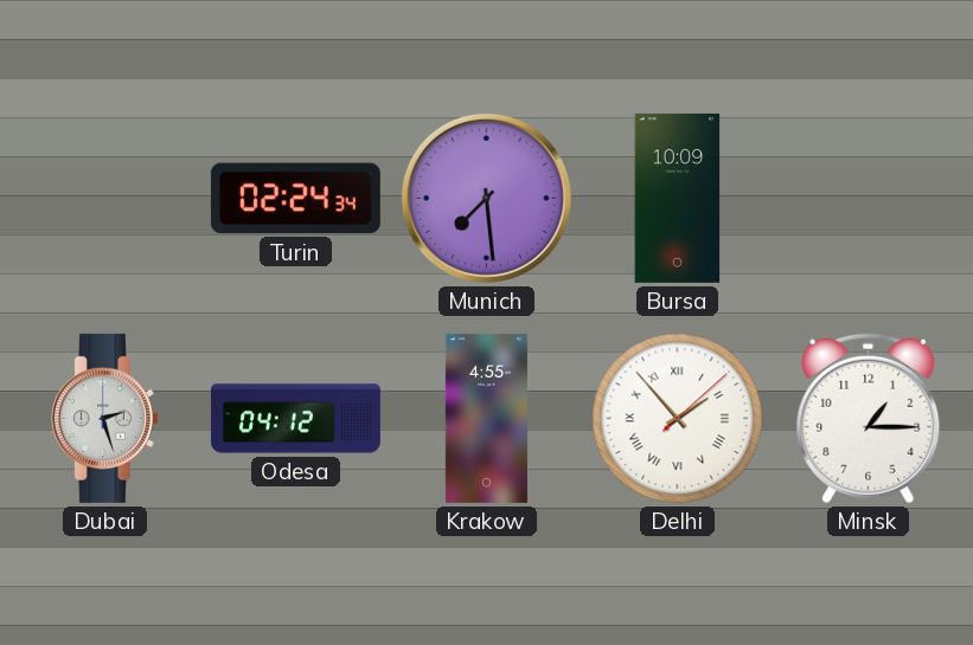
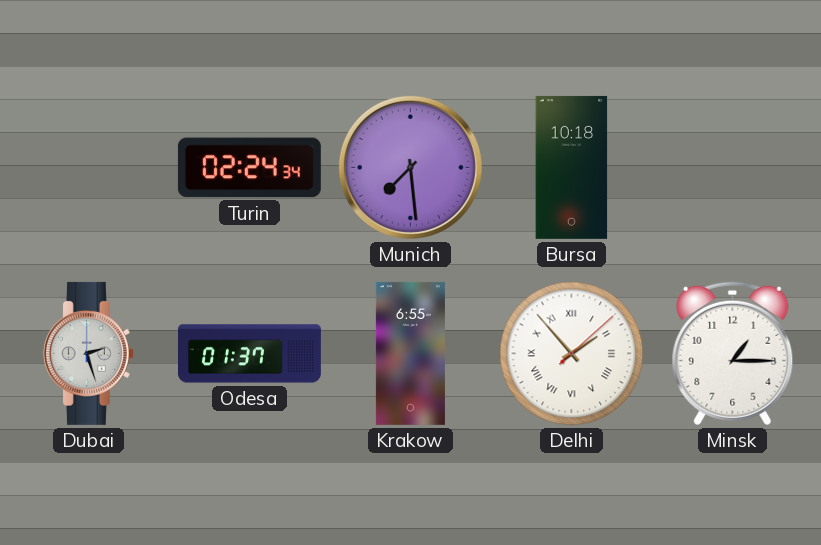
Bursa: 10:09 -> 10:18
Odesa: 04:12 -> 01:37
Krakow: 4:55 -> 6:55
